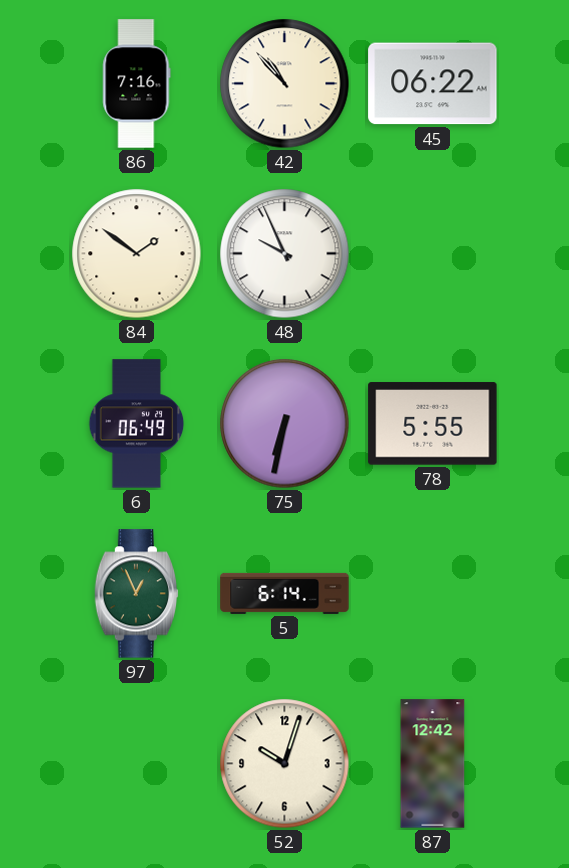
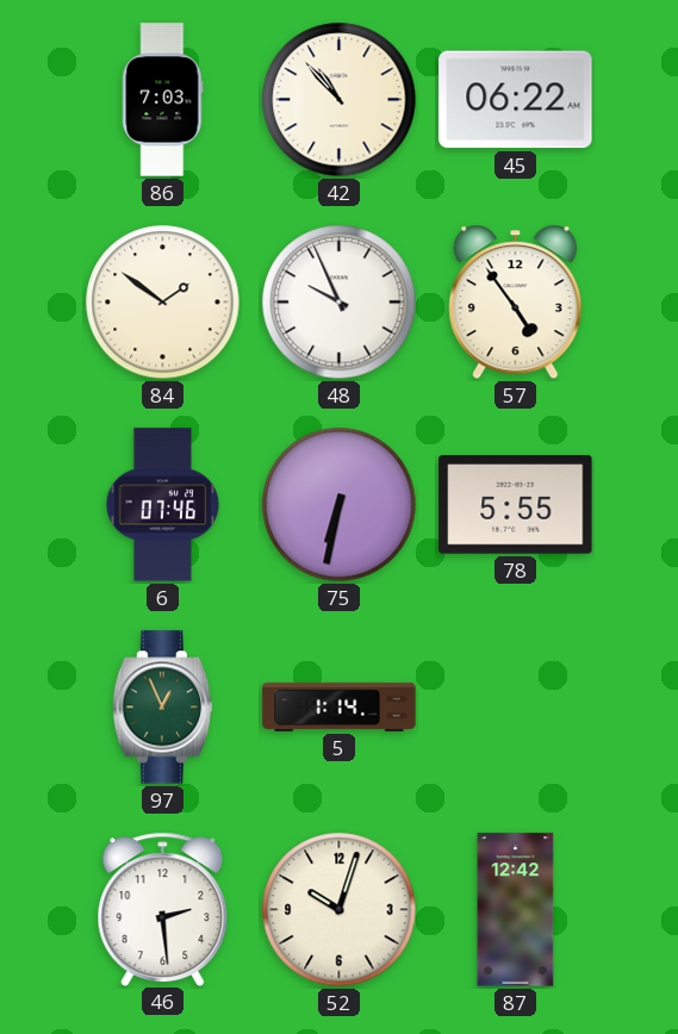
86: 7:16 -> 7:03
57: none -> 4:54
6: 06:49 -> 07:46
5: 6:14 -> 1:14
46: none -> 2:29
